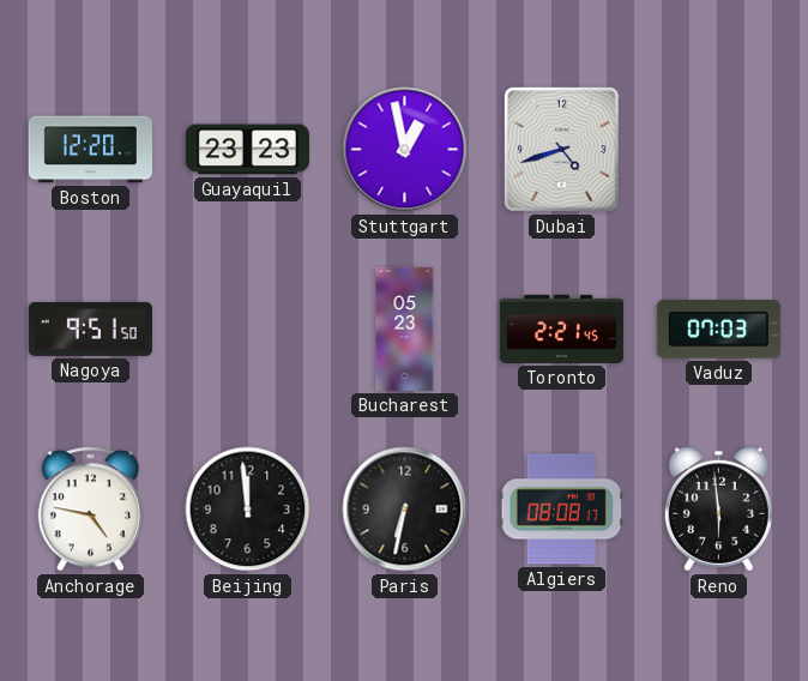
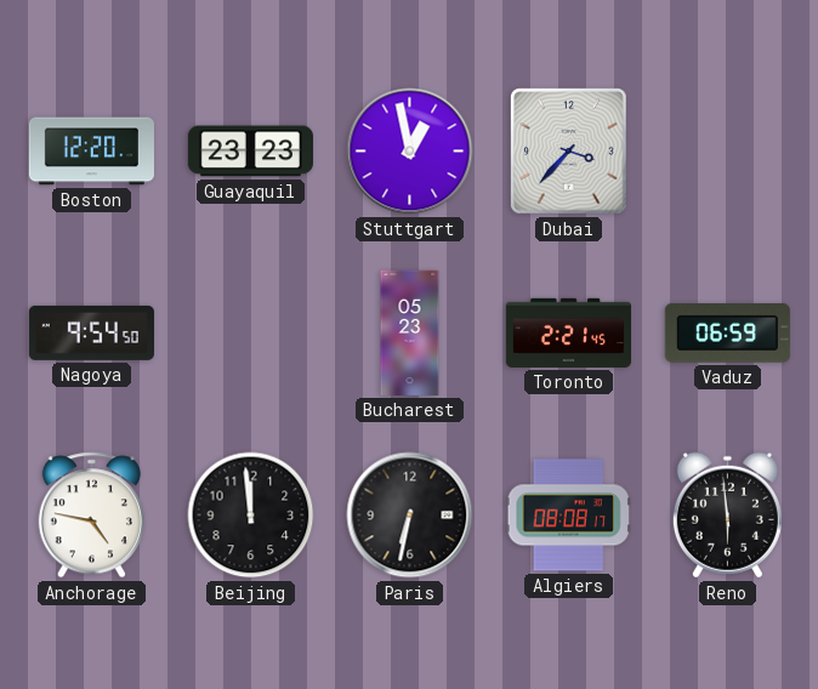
Dubai: 4:42 -> 3:37
Nagoya: 9:51 -> 9:54
Vaduz: 07:03 -> 06:59
